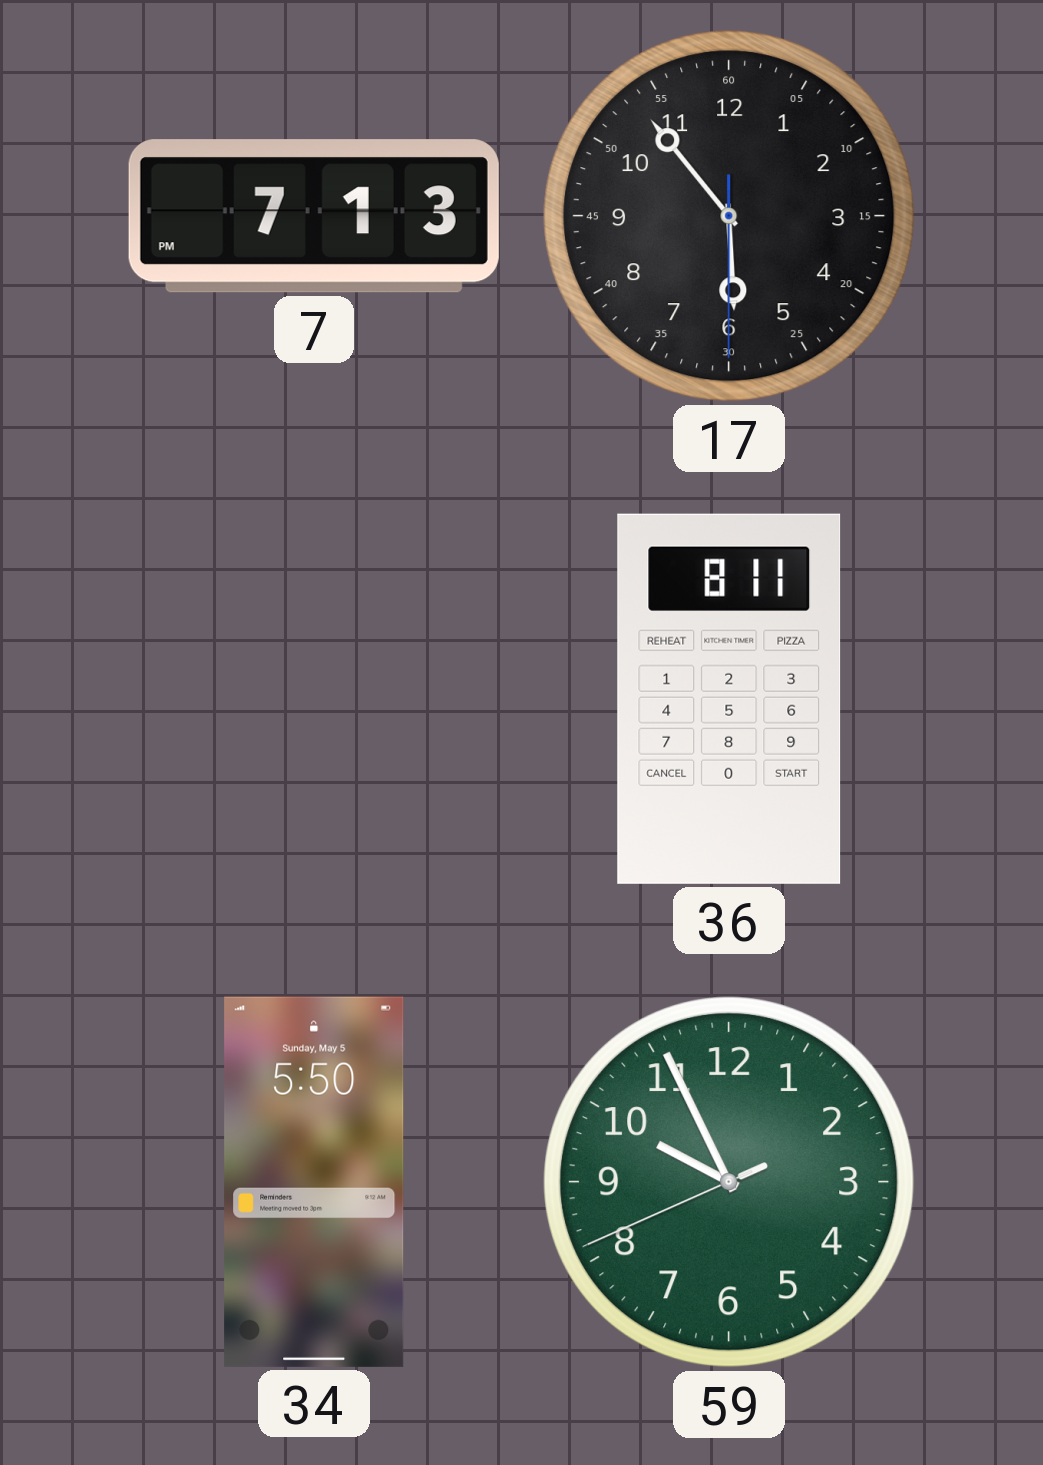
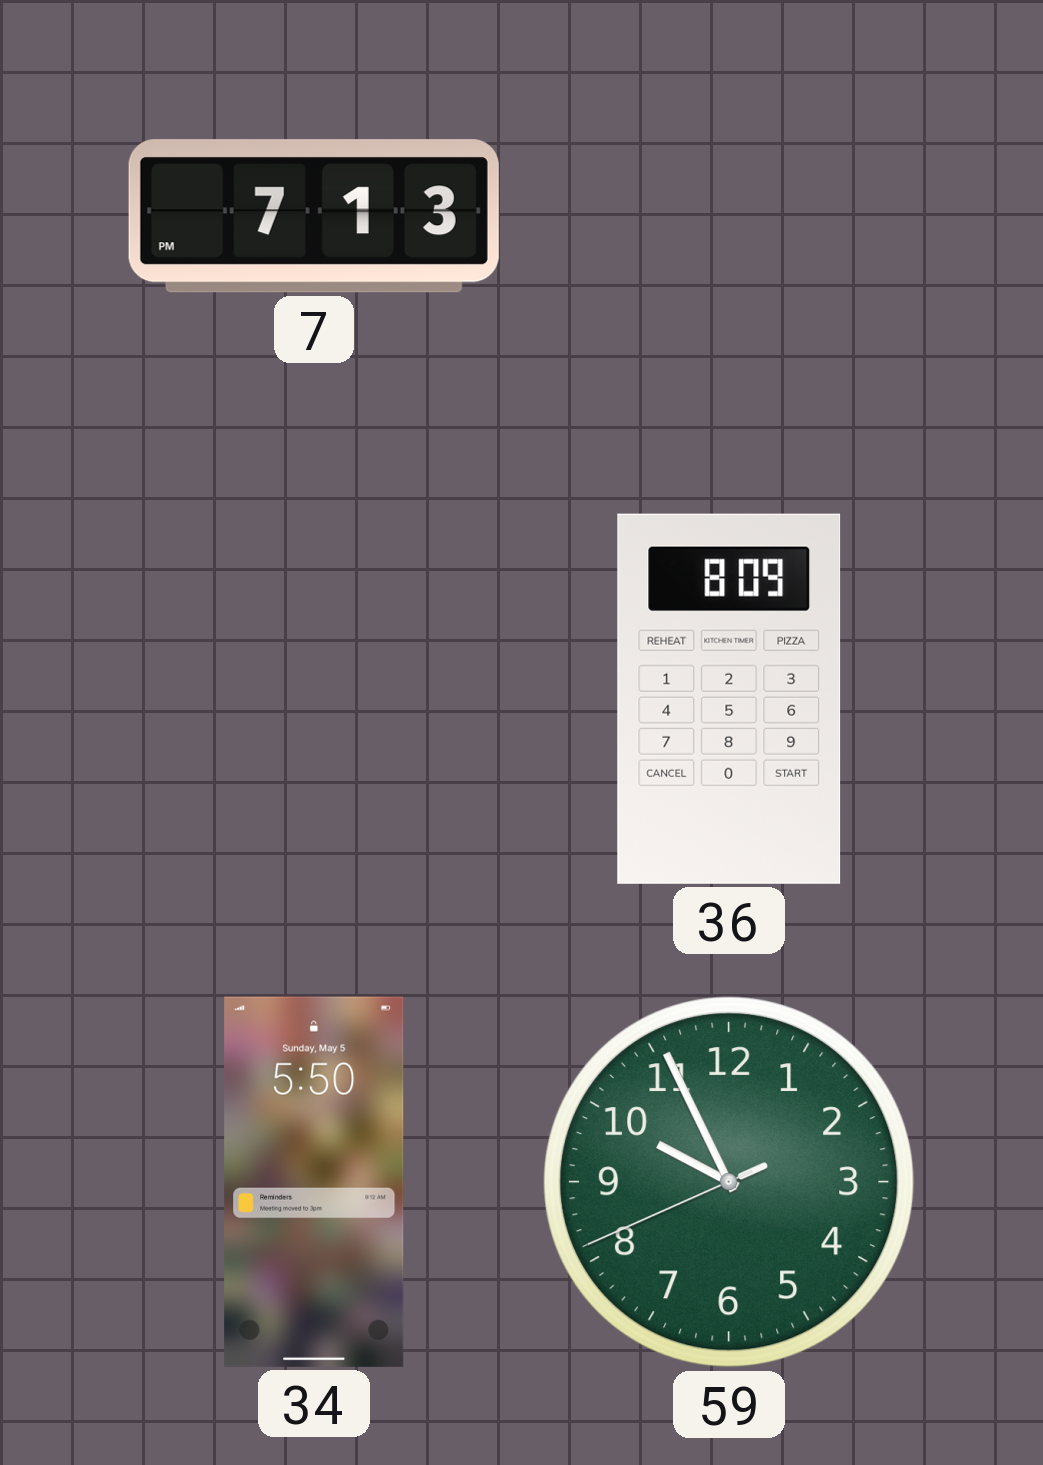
17: 5:53 -> none
36: 8:11 -> 8:09
